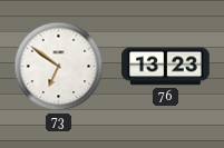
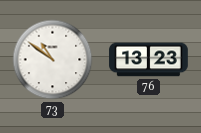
73: 6:51 -> 10:51
